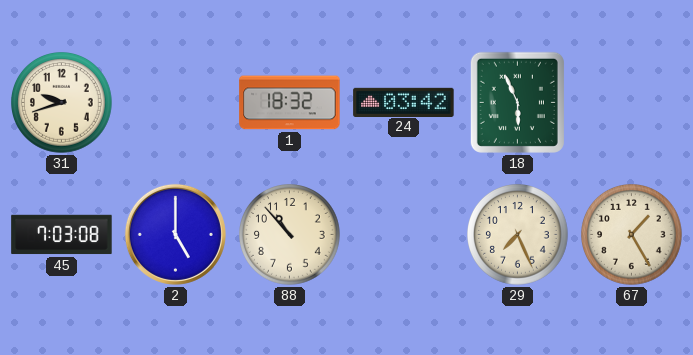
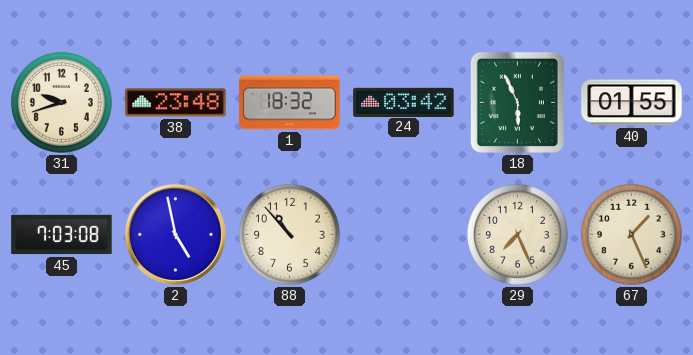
38: none -> 23:48
40: none -> 01:55
2: 5:00 -> 4:58
67: 1:25 -> 1:26
